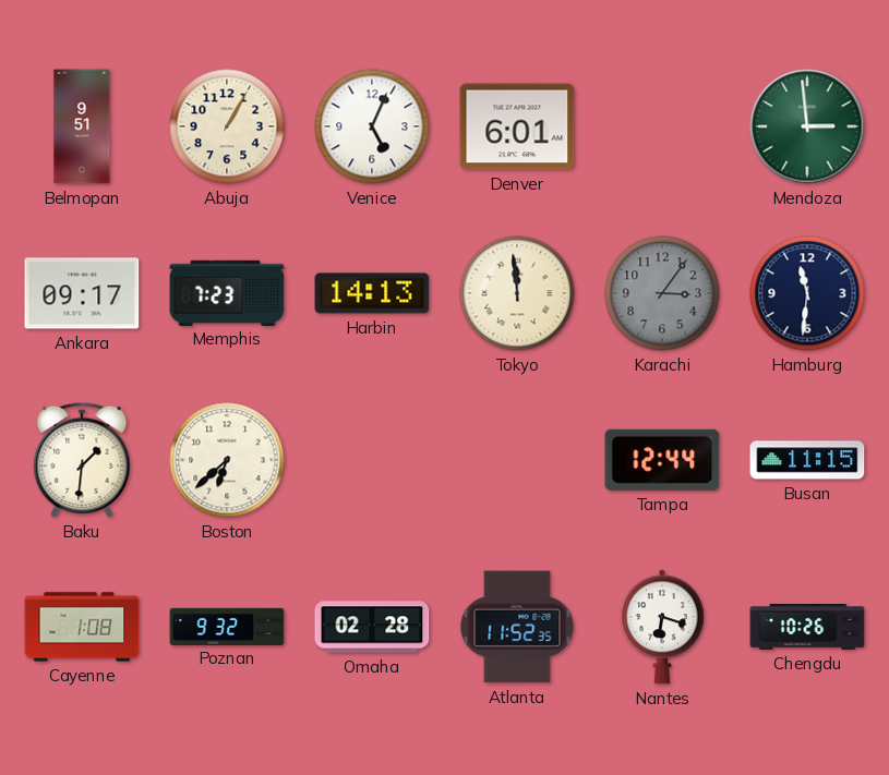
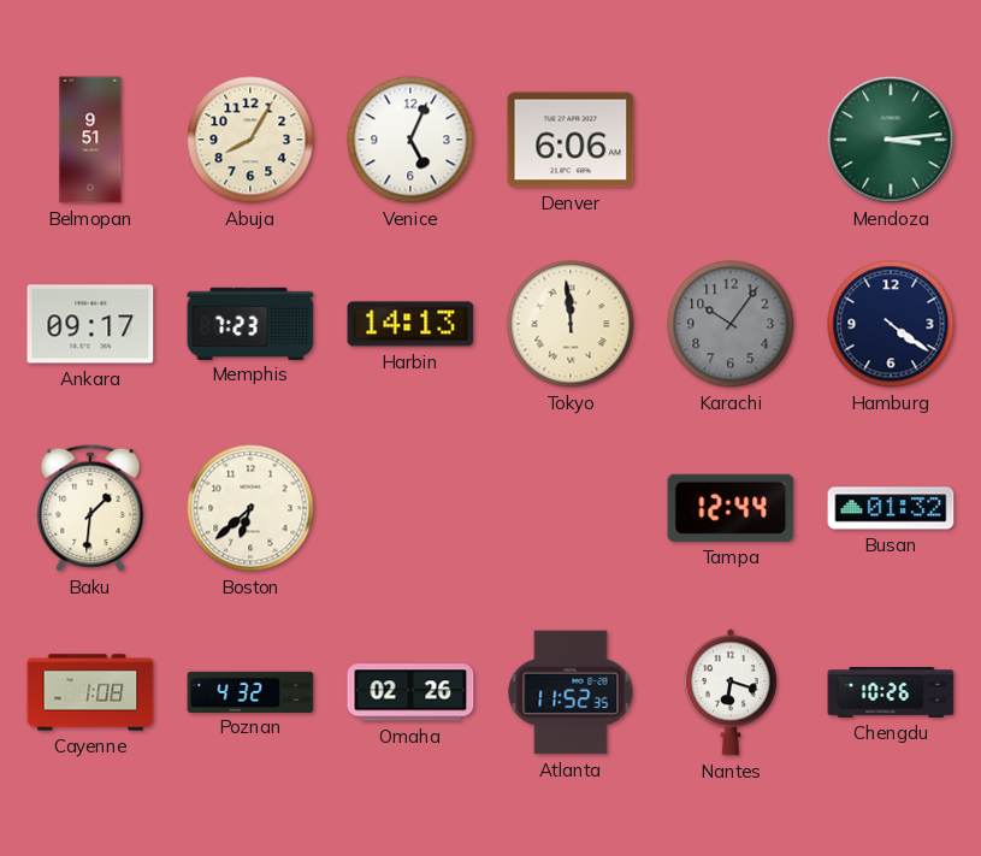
Abuja: 1:05 -> 8:05
Denver: 6:01 -> 6:06
Mendoza: 2:59 -> 3:14
Karachi: 3:06 -> 10:06
Hamburg: 11:31 -> 4:21
Busan: 11:15 -> 01:32
Poznan: 9:32 -> 4:32
Omaha: 02:28 -> 02:26
